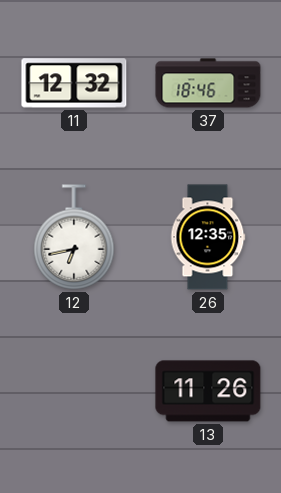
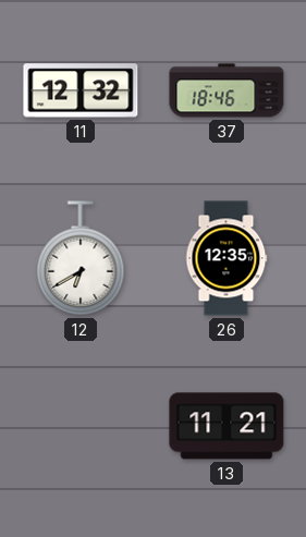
12: 6:43 -> 6:40
13: 11:26 -> 11:21
